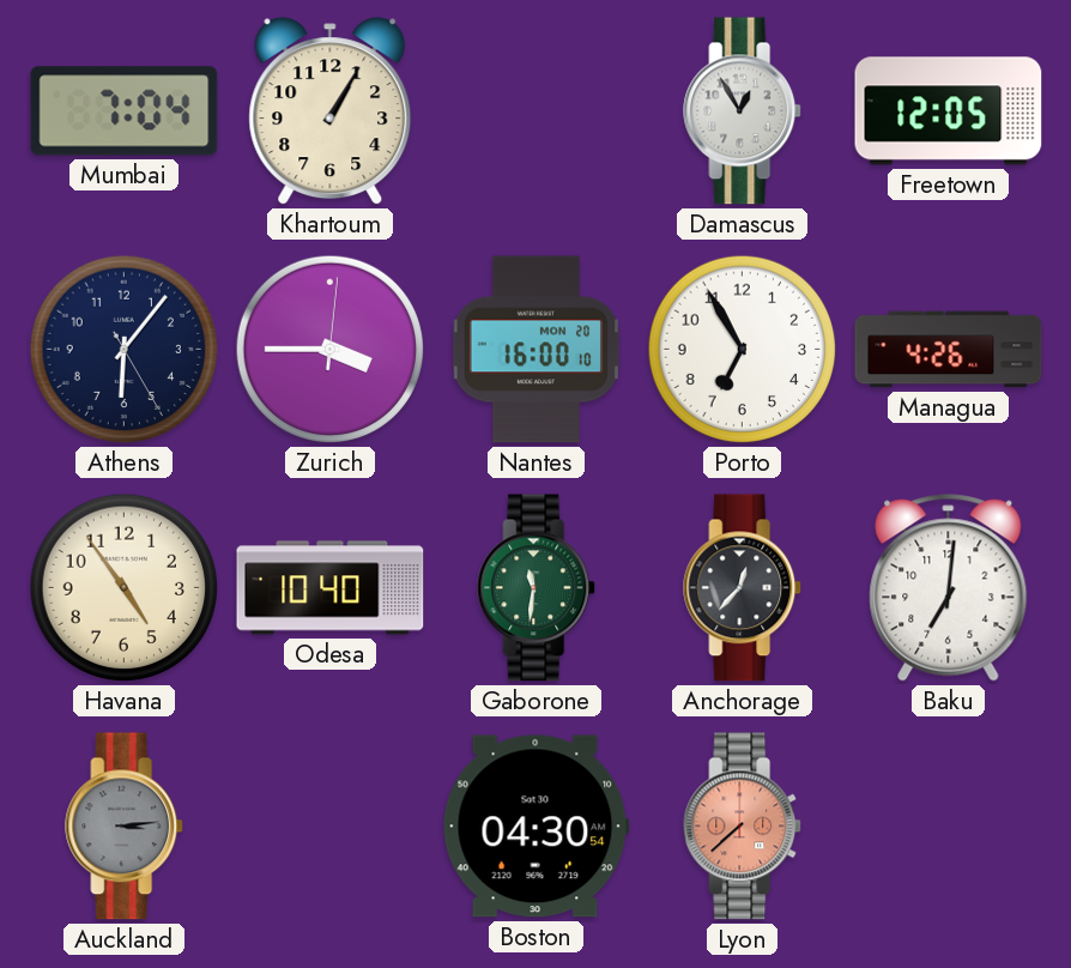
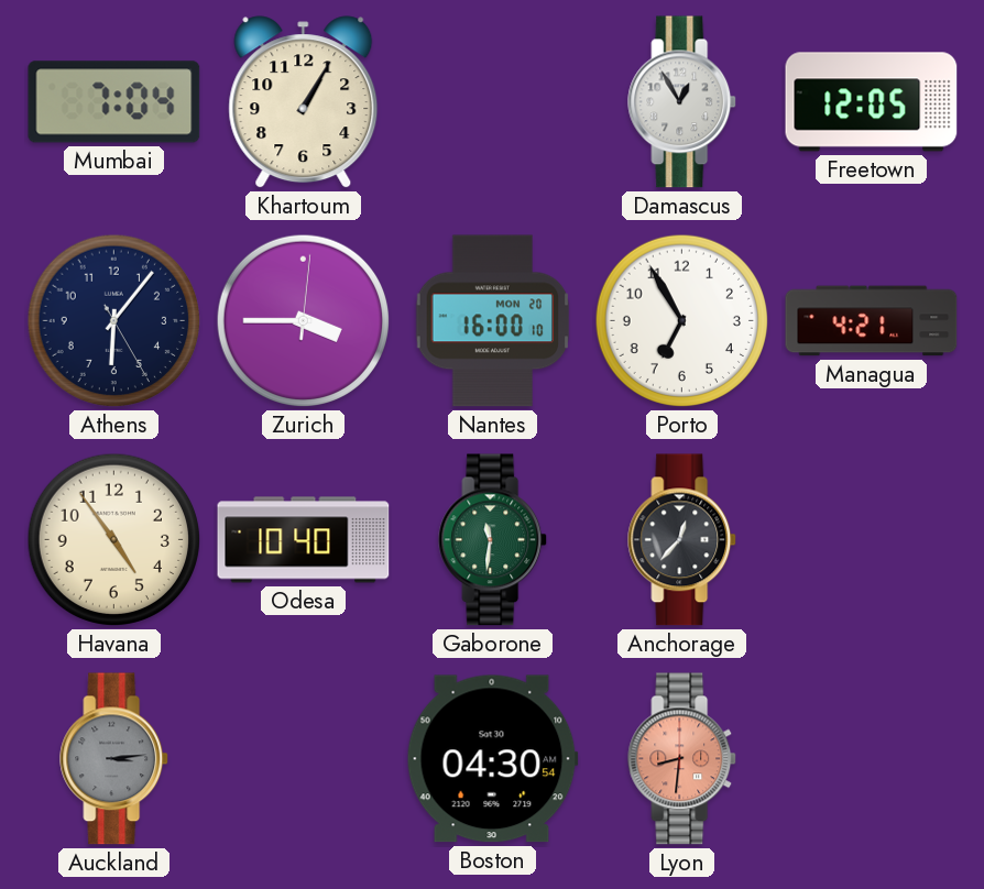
Managua: 4:26 -> 4:21
Baku: 7:01 -> none
Lyon: 7:38 -> 8:31
